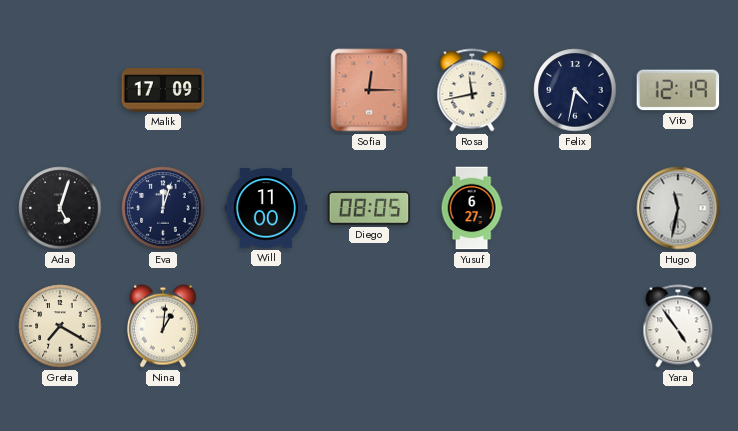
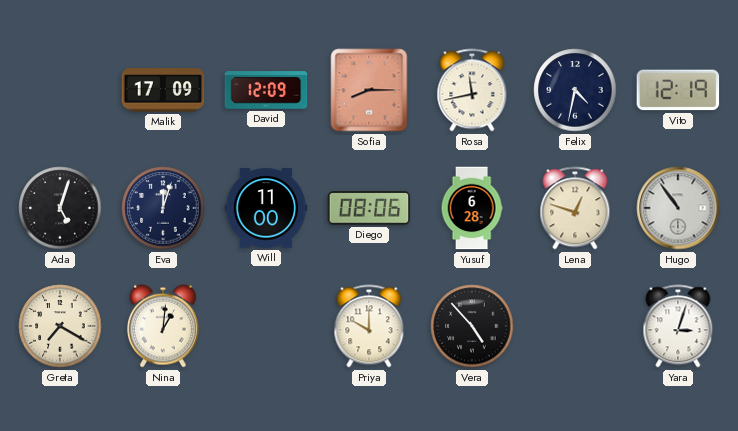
David: none -> 12:09
Sofia: 12:15 -> 8:15
Diego: 08:05 -> 08:06
Yusuf: 6:27 -> 6:28
Lena: none -> 12:48
Hugo: 11:32 -> 10:54
Priya: none -> 10:00
Vera: none -> 4:53
Yara: 4:54 -> 3:03
